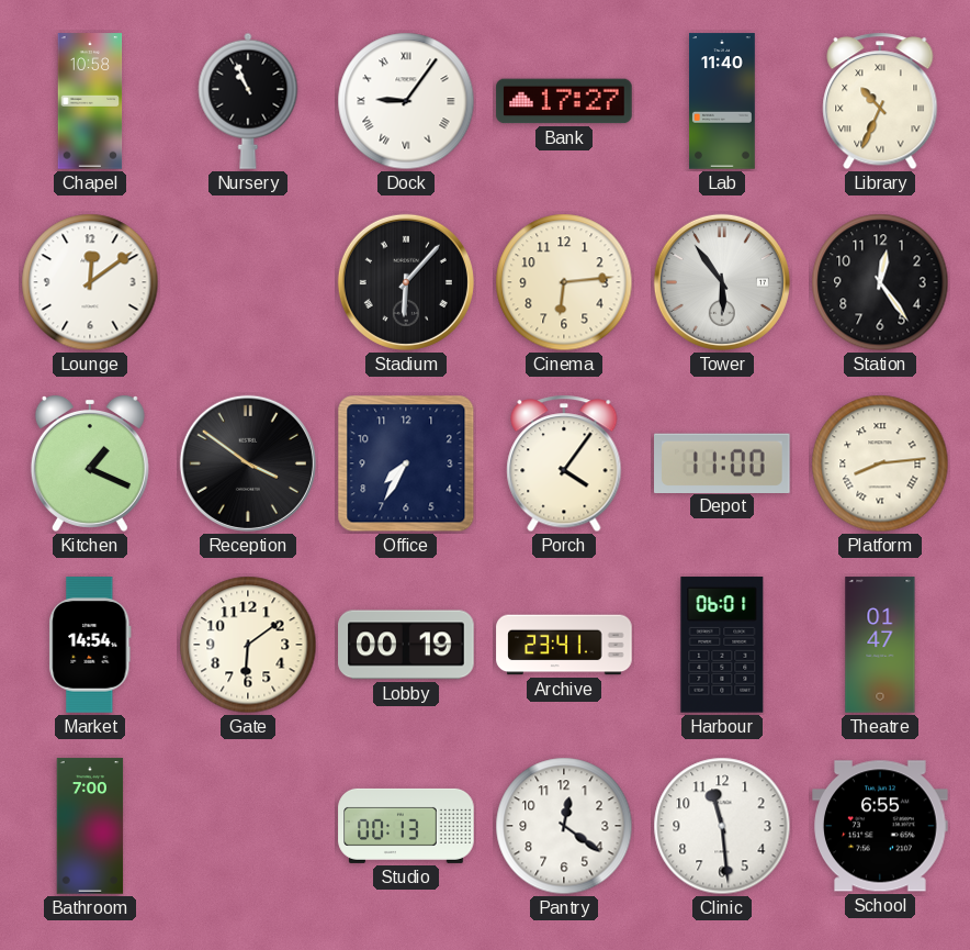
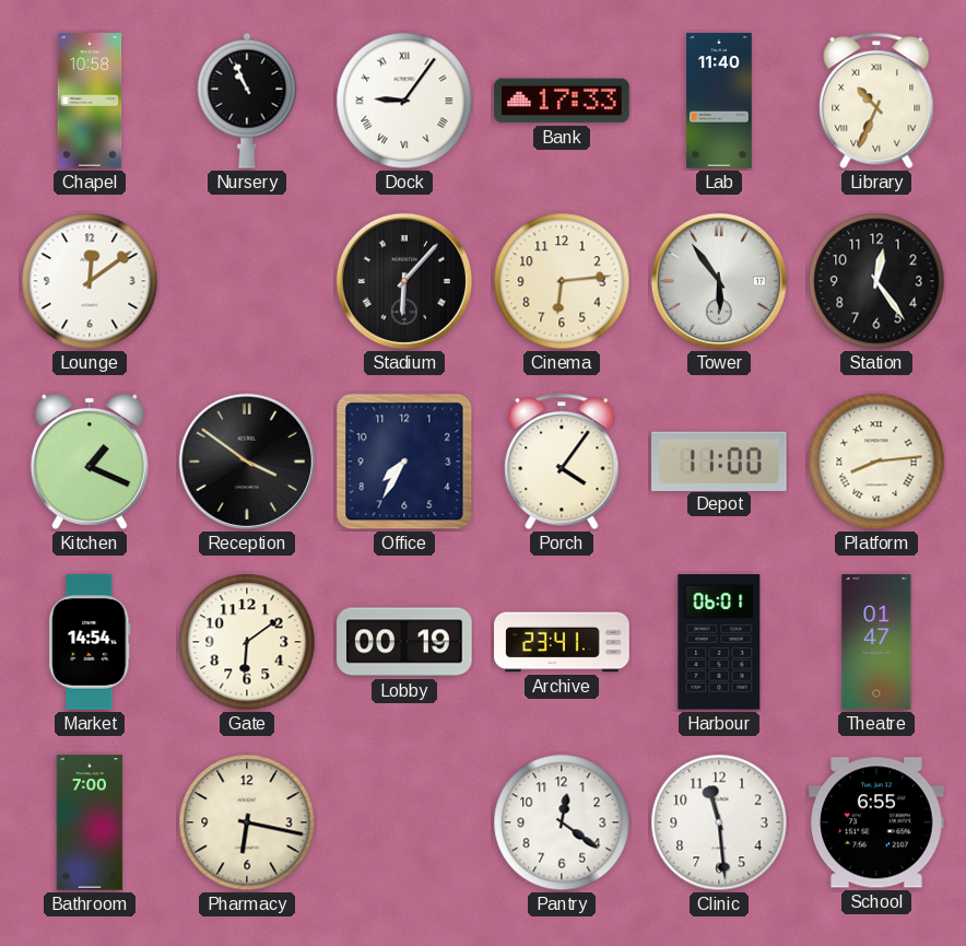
Bank: 17:27 -> 17:33
Pharmacy: none -> 6:17
Studio: 00:13 -> none
